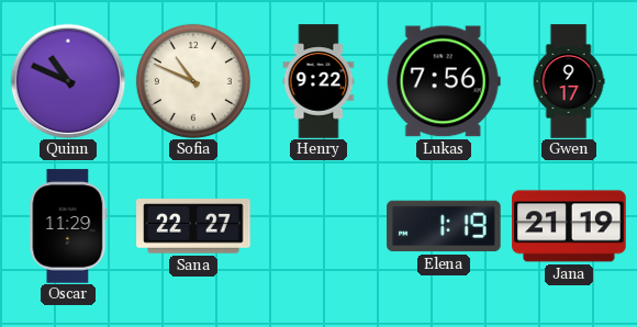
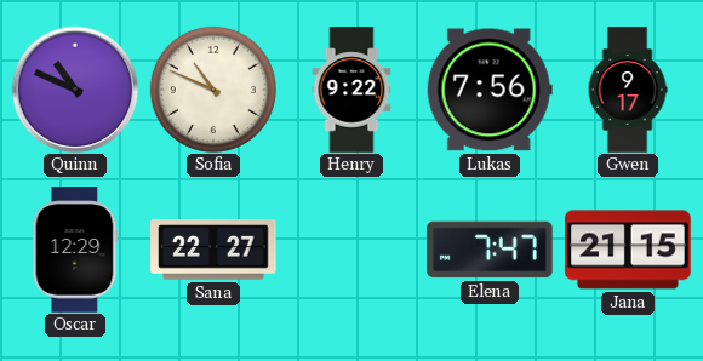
Oscar: 11:29 -> 12:29
Elena: 1:19 -> 7:47
Jana: 21:19 -> 21:15
